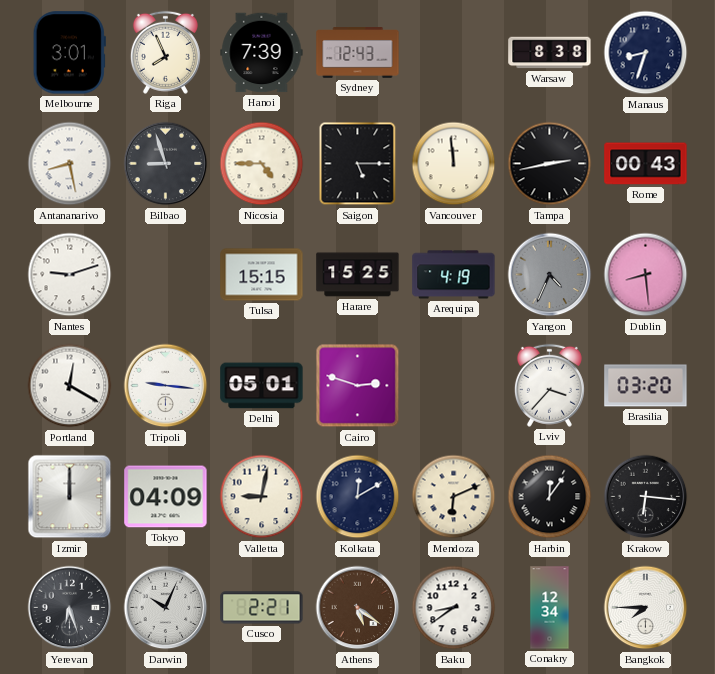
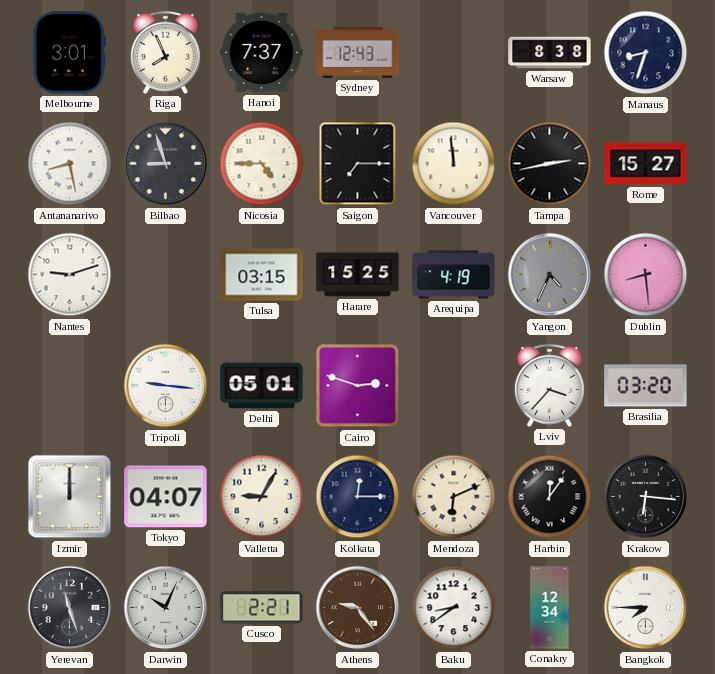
Hanoi: 7:39 -> 7:37
Saigon: 5:15 -> 7:15
Rome: 00:43 -> 15:27
Tulsa: 15:15 -> 03:15
Portland: 12:20 -> none
Tokyo: 04:09 -> 04:07
Valletta: 9:02 -> 9:05
Kolkata: 12:10 -> 12:15
Yerevan: 6:27 -> 11:27
Athens: 5:21 -> 9:24
